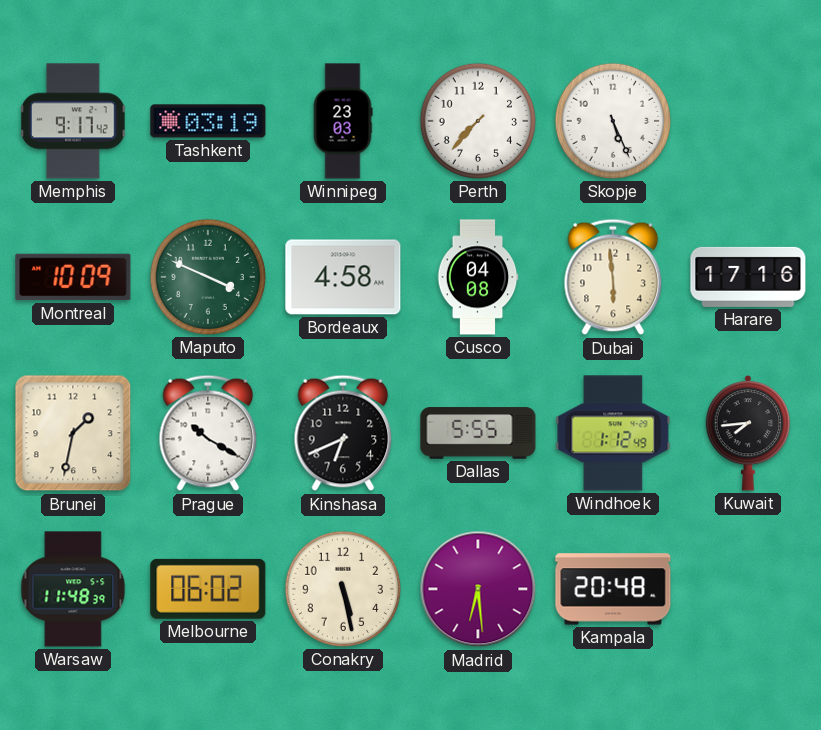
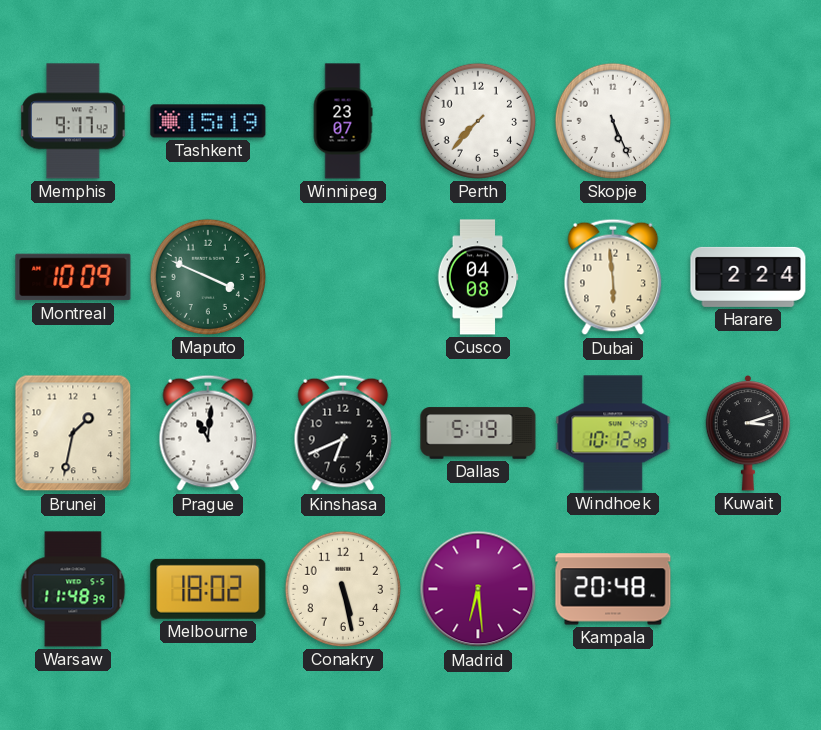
Tashkent: 03:19 -> 15:19
Winnipeg: 23:03 -> 23:07
Bordeaux: 4:58 -> none
Harare: 17:16 -> 2:24
Prague: 10:20 -> 11:01
Dallas: 5:55 -> 5:19
Windhoek: 1:12 -> 10:12
Kuwait: 7:44 -> 3:12
Melbourne: 06:02 -> 18:02
